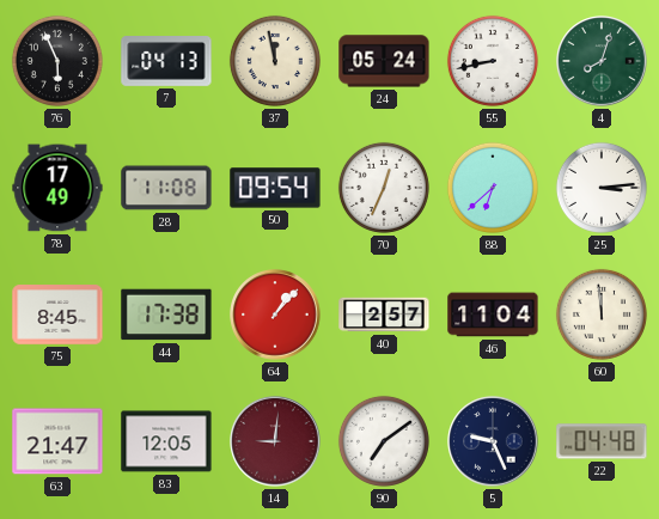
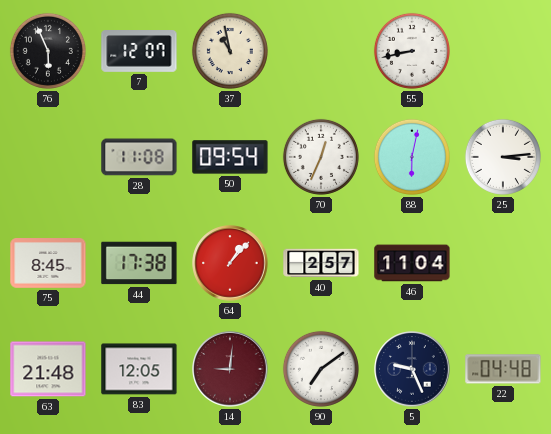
7: 04:13 -> 12:07
37: 11:58 -> 10:58
24: 05:24 -> none
4: 8:03 -> none
78: 17:49 -> none
88: 6:38 -> 6:02
60: 11:59 -> none
63: 21:47 -> 21:48
